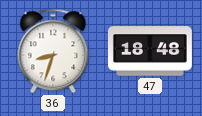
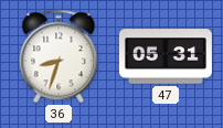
47: 18:48 -> 05:31
